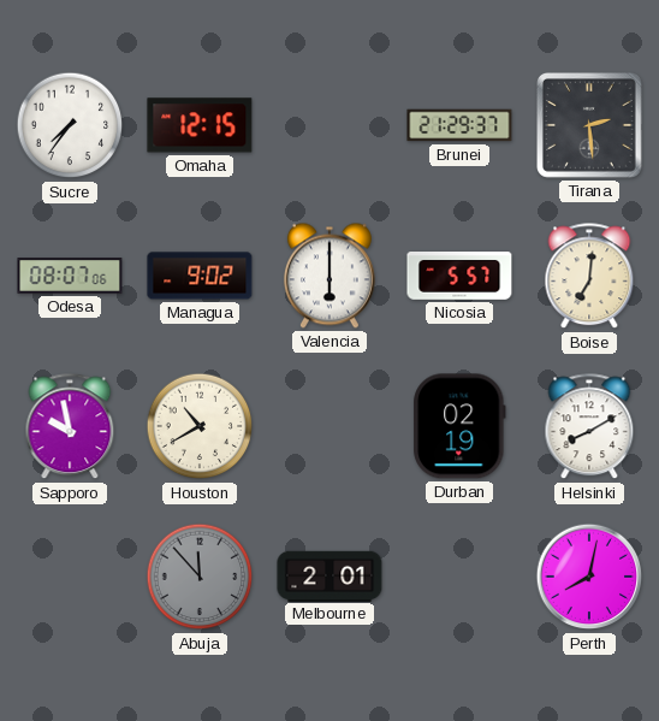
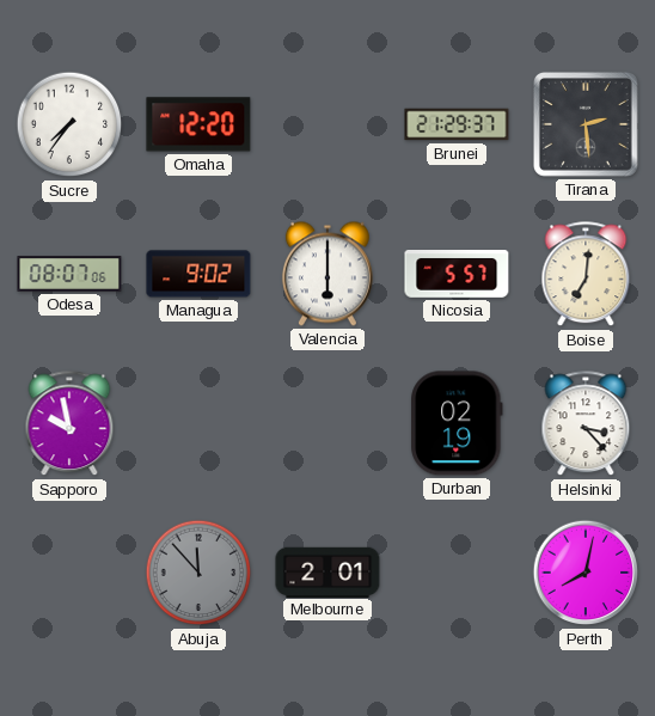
Omaha: 12:15 -> 12:20
Houston: 10:40 -> none
Helsinki: 8:10 -> 3:23
